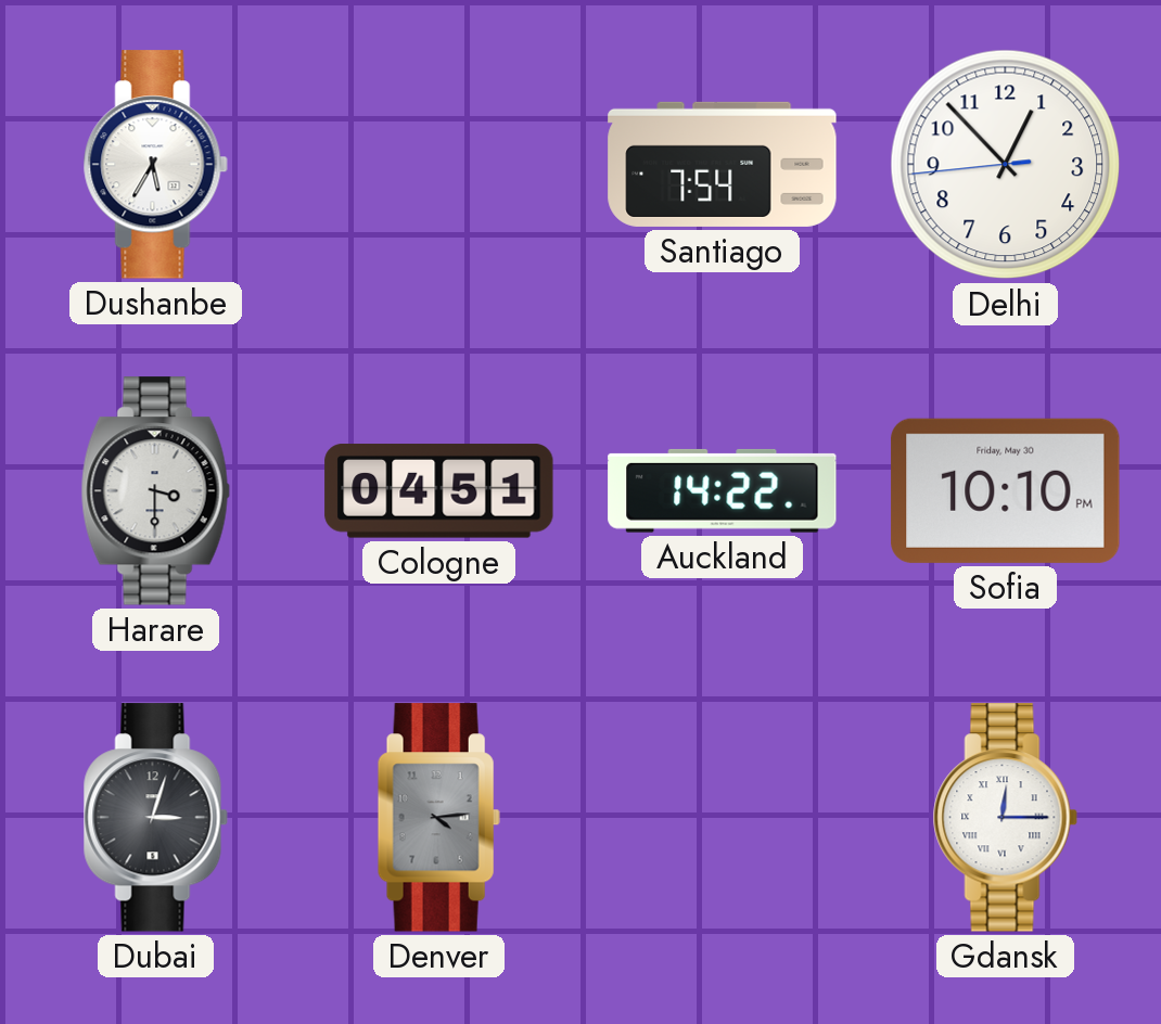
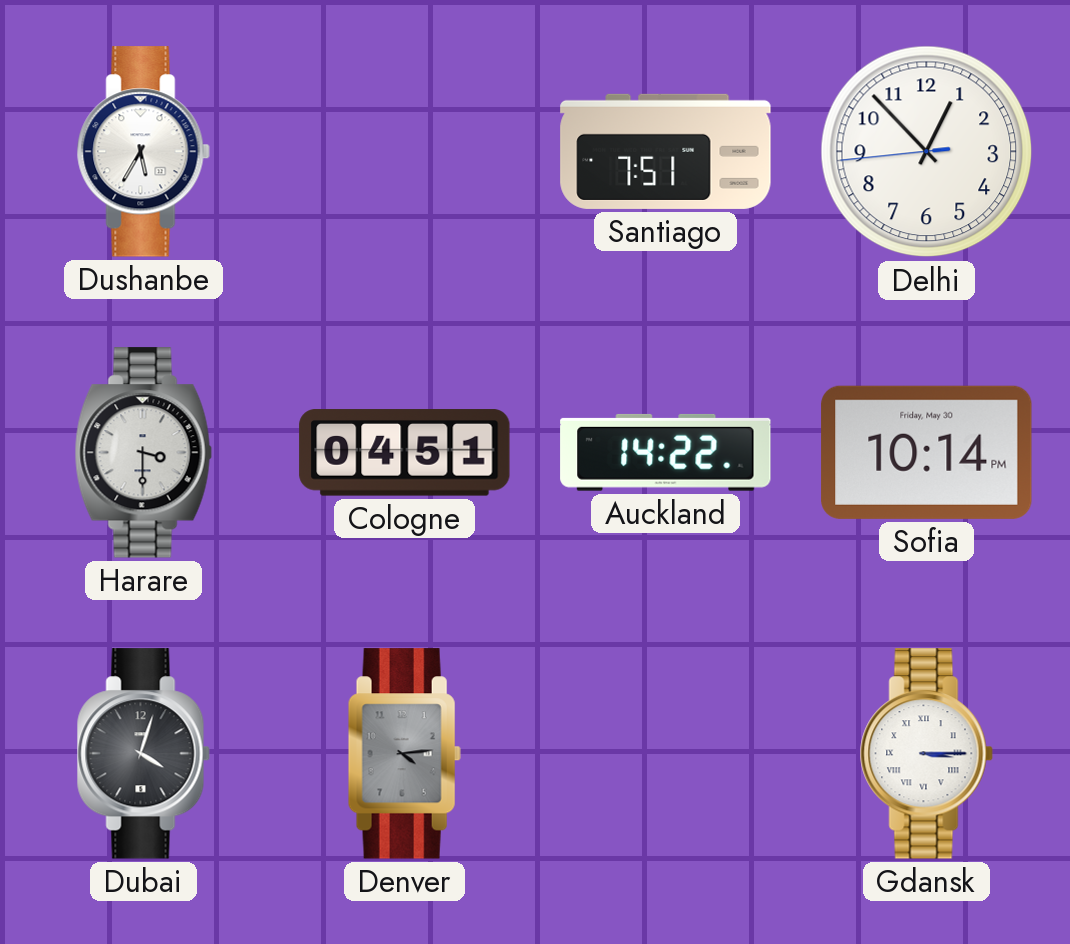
Santiago: 7:54 -> 7:51
Sofia: 10:10 -> 10:14
Dubai: 3:03 -> 4:03
Gdansk: 12:15 -> 3:15
